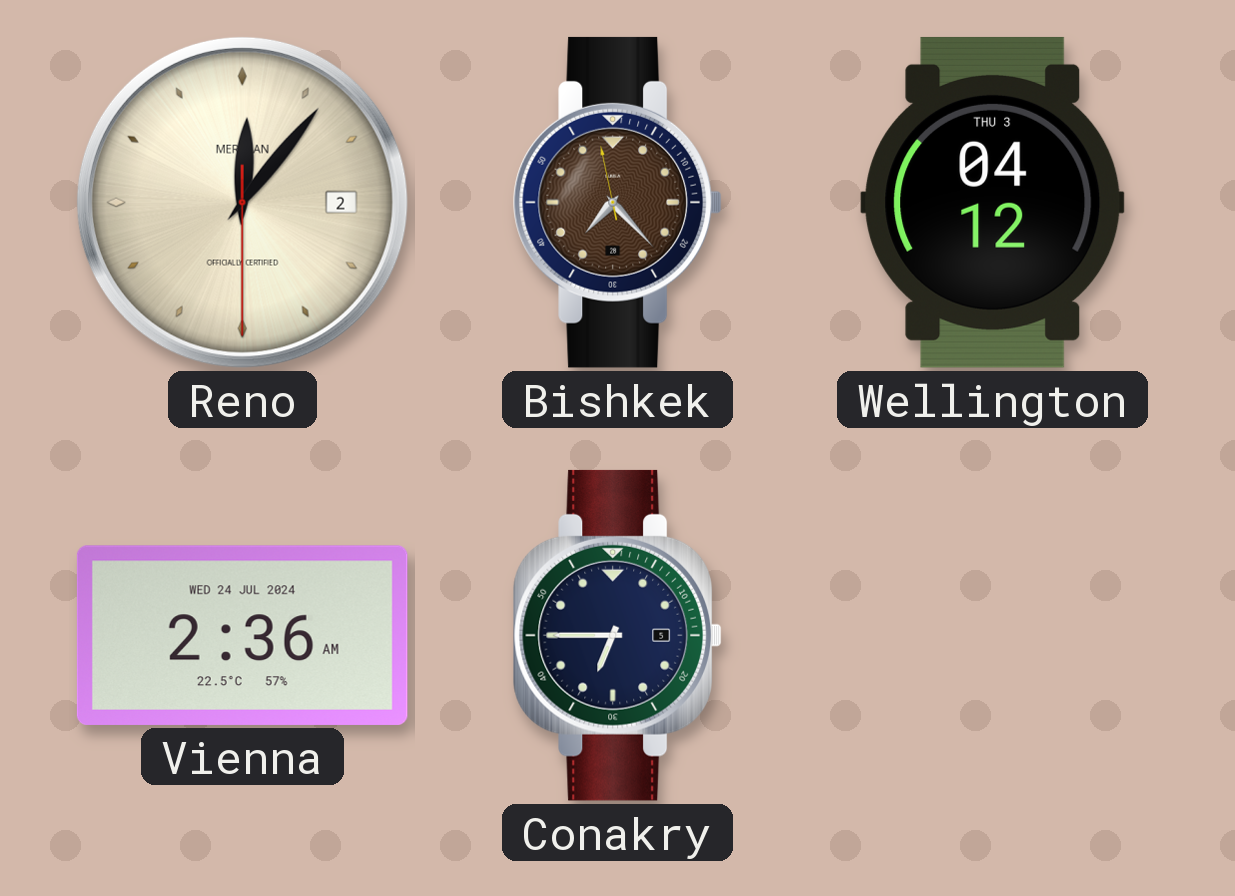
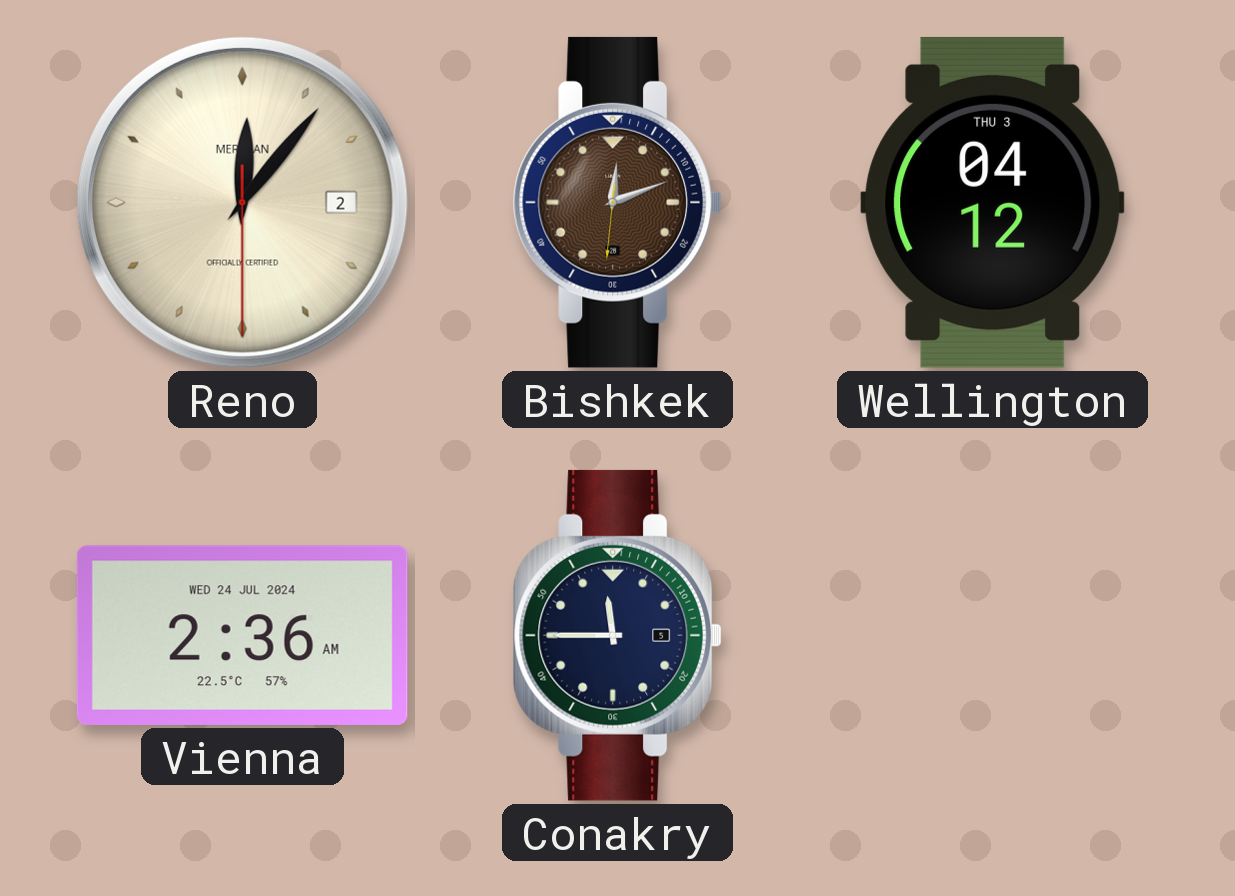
Bishkek: 7:22 -> 12:11
Conakry: 6:45 -> 11:45
